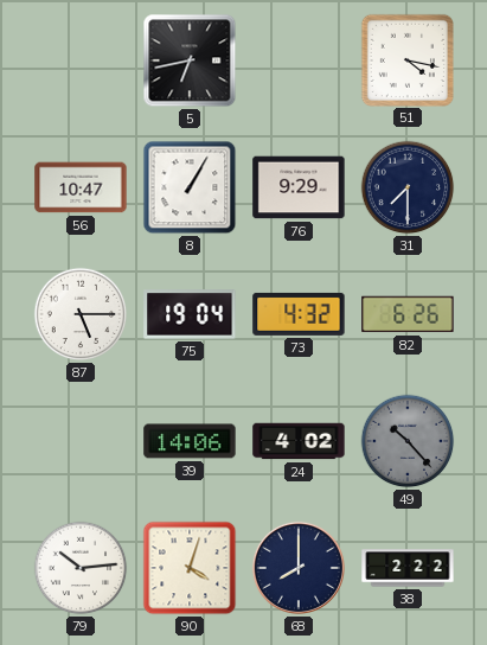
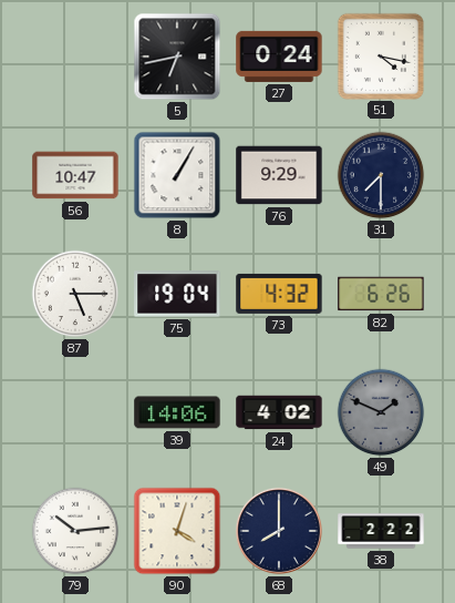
27: none -> 0:24
49: 10:23 -> 1:49
